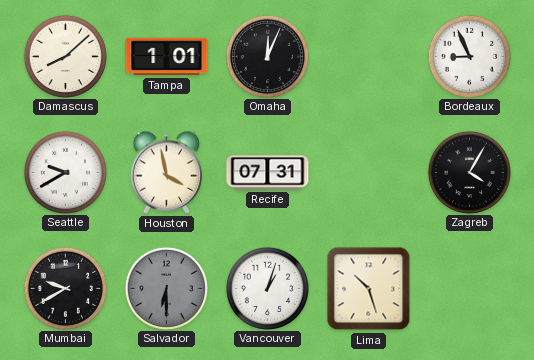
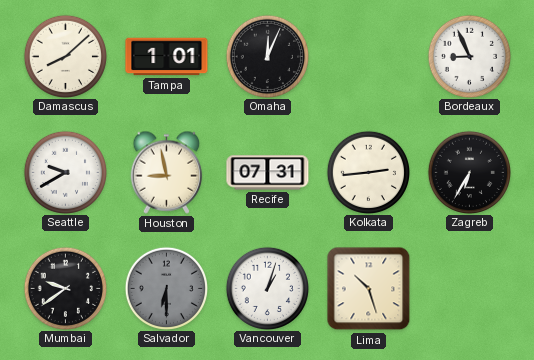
Houston: 3:58 -> 8:58
Kolkata: none -> 2:44
Zagreb: 4:05 -> 6:35
Mumbai: 9:40 -> 9:39
